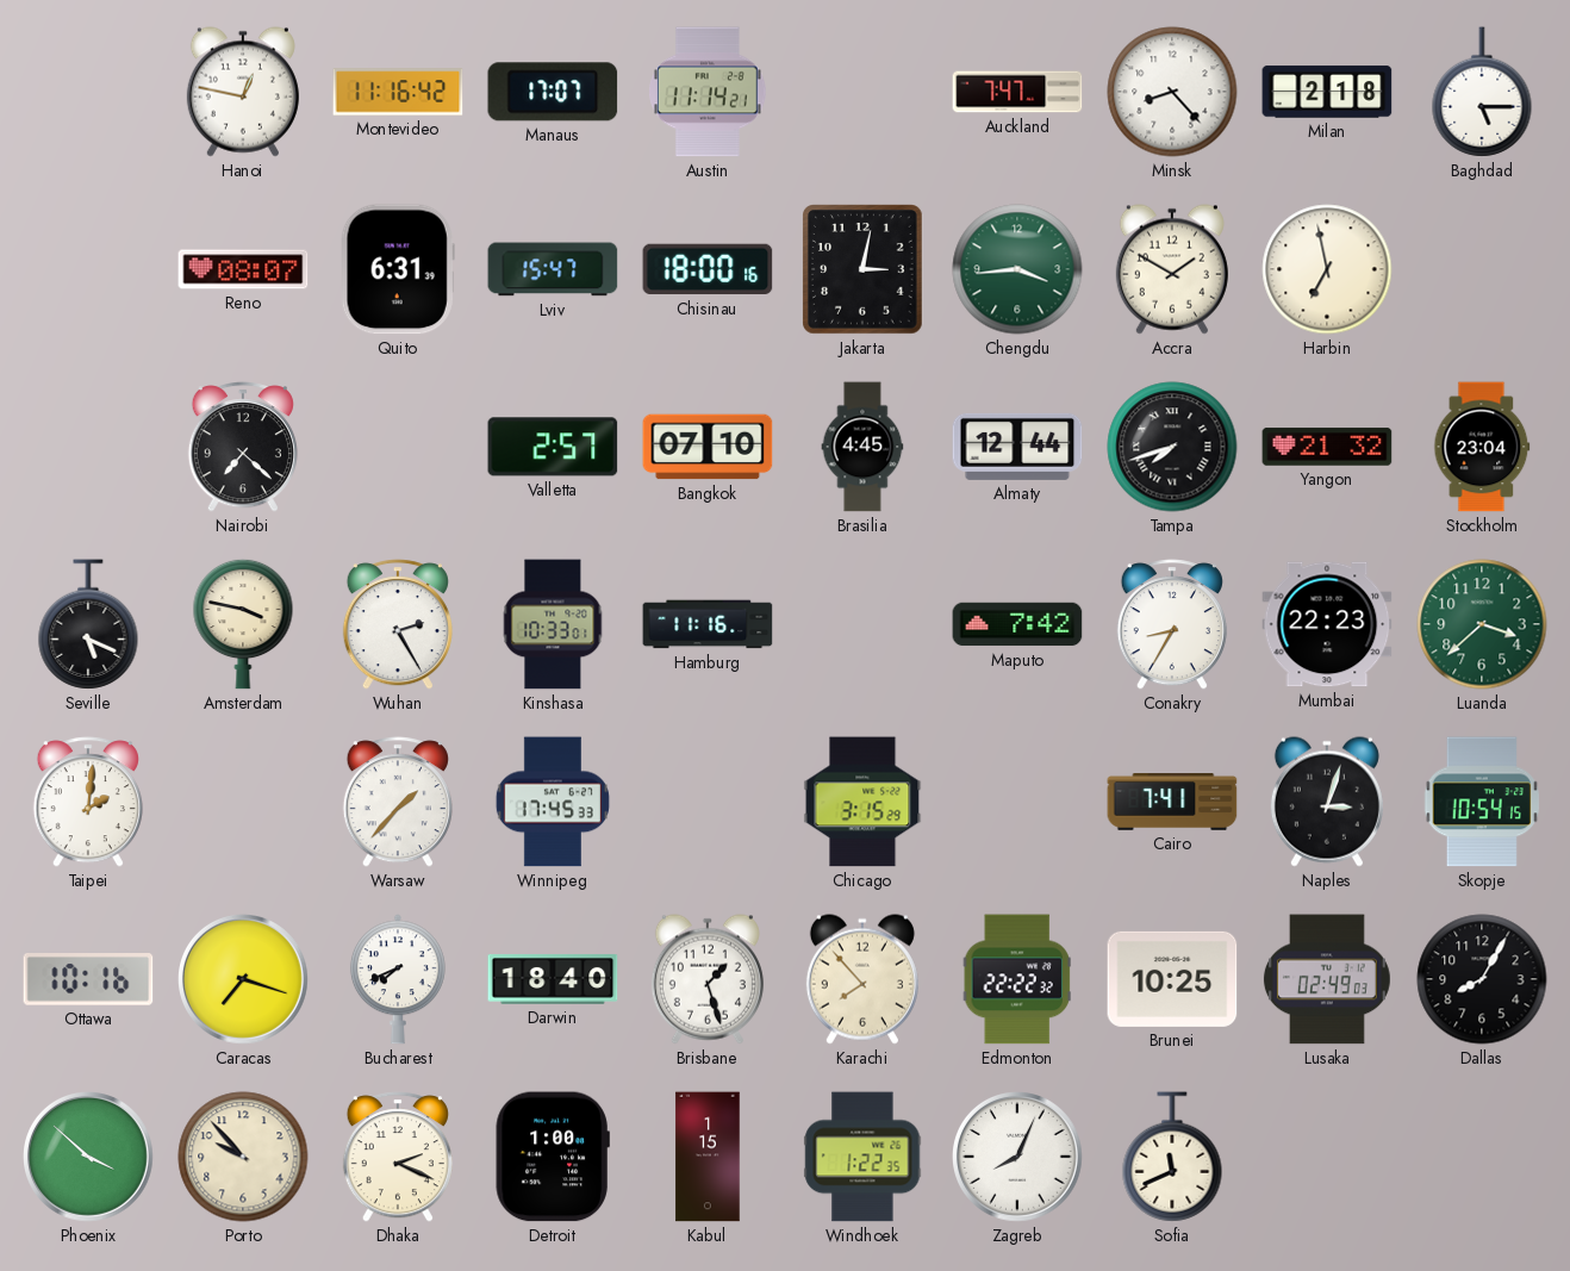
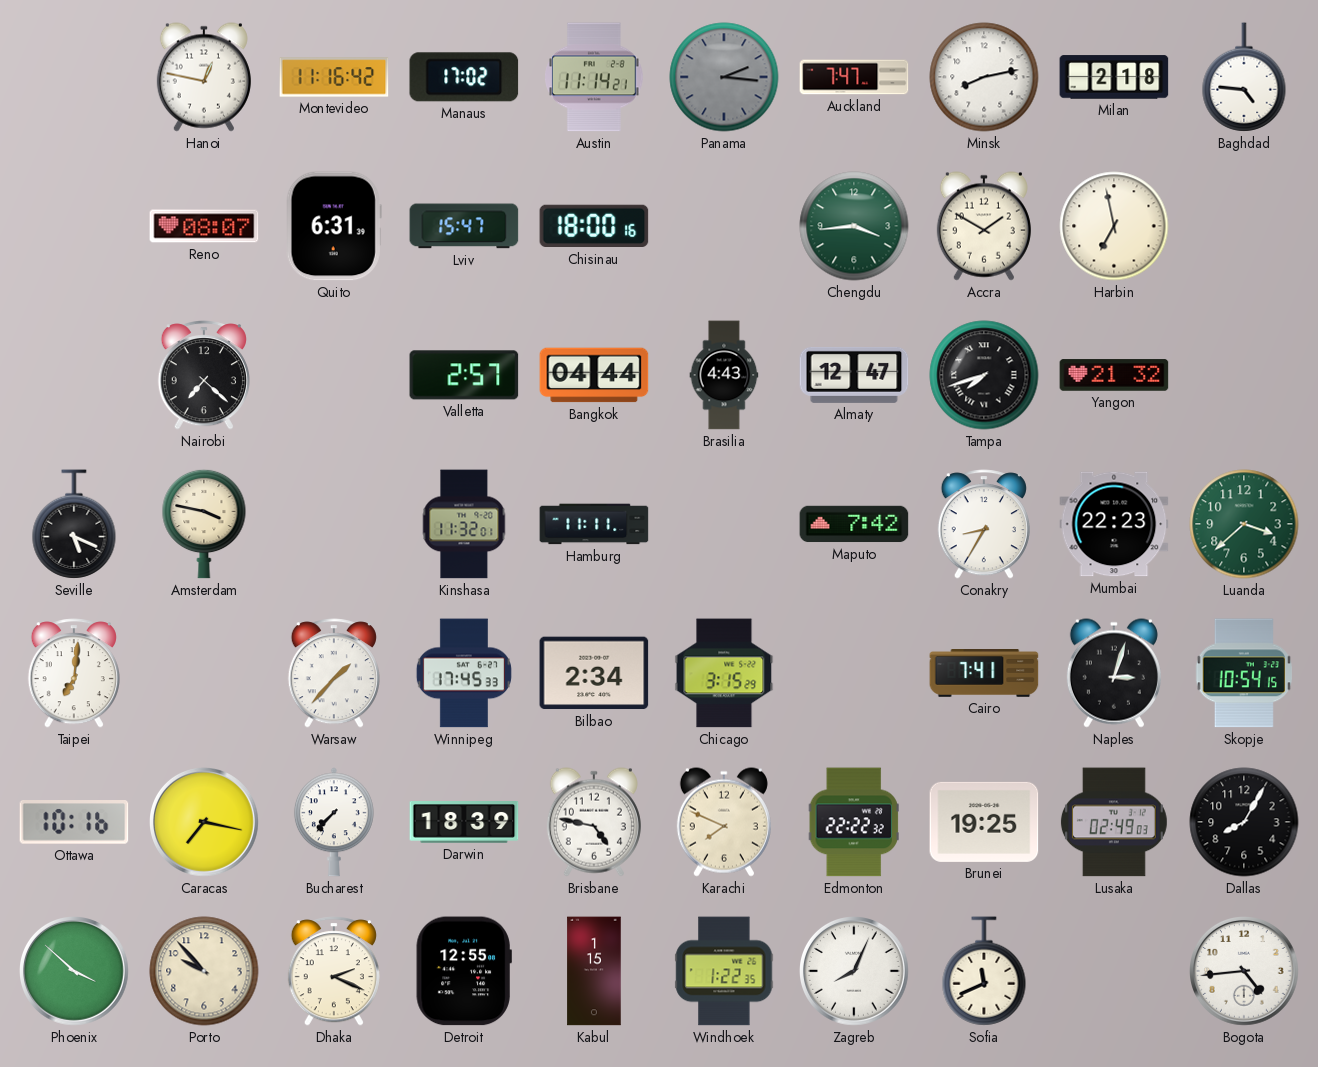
Manaus: 17:07 -> 17:02
Panama: none -> 2:16
Minsk: 8:23 -> 8:13
Baghdad: 5:15 -> 4:46
Jakarta: 3:02 -> none
Bangkok: 07:10 -> 04:44
Brasilia: 4:45 -> 4:43
Almaty: 12:44 -> 12:47
Stockholm: 23:04 -> none
Wuhan: 2:25 -> none
Kinshasa: 10:33 -> 11:32
Hamburg: 11:16 -> 11:11
Taipei: 2:01 -> 7:01
Bilbao: none -> 2:34
Caracas: 7:18 -> 7:17
Bucharest: 7:41 -> 7:37
Darwin: 18:40 -> 18:39
Brisbane: 1:27 -> 4:47
Karachi: 7:53 -> 7:49
Brunei: 10:25 -> 19:25
Detroit: 1:00 -> 12:55
Bogota: none -> 4:44
